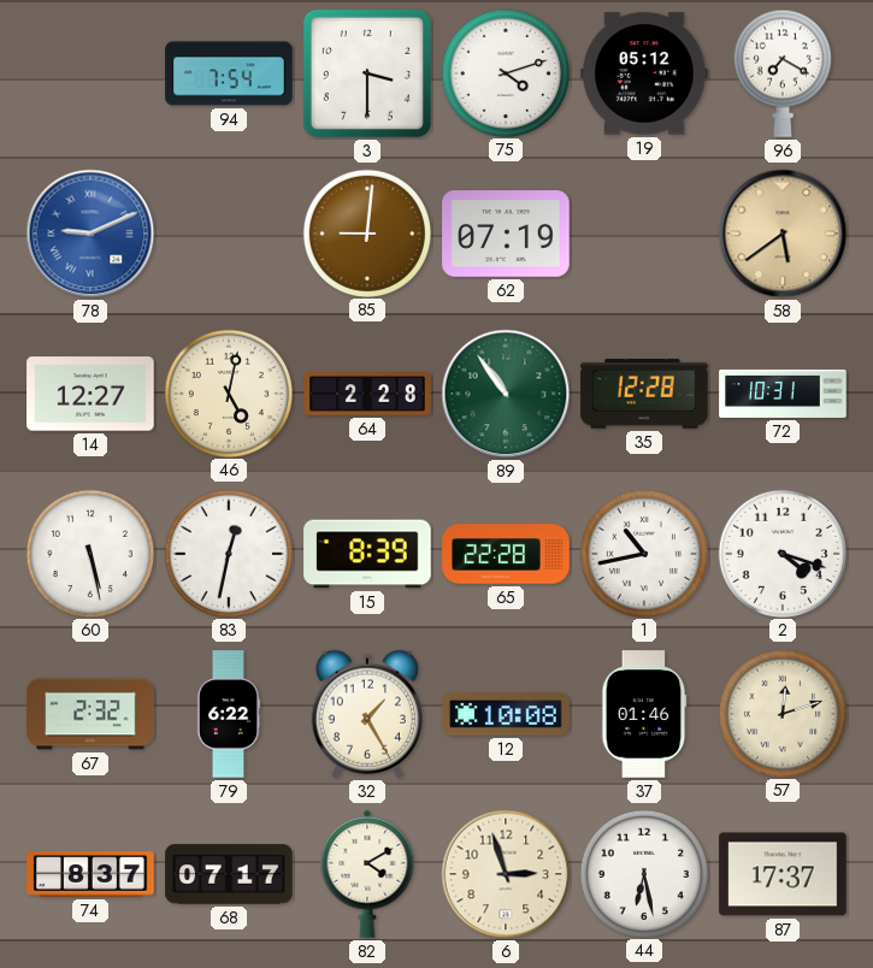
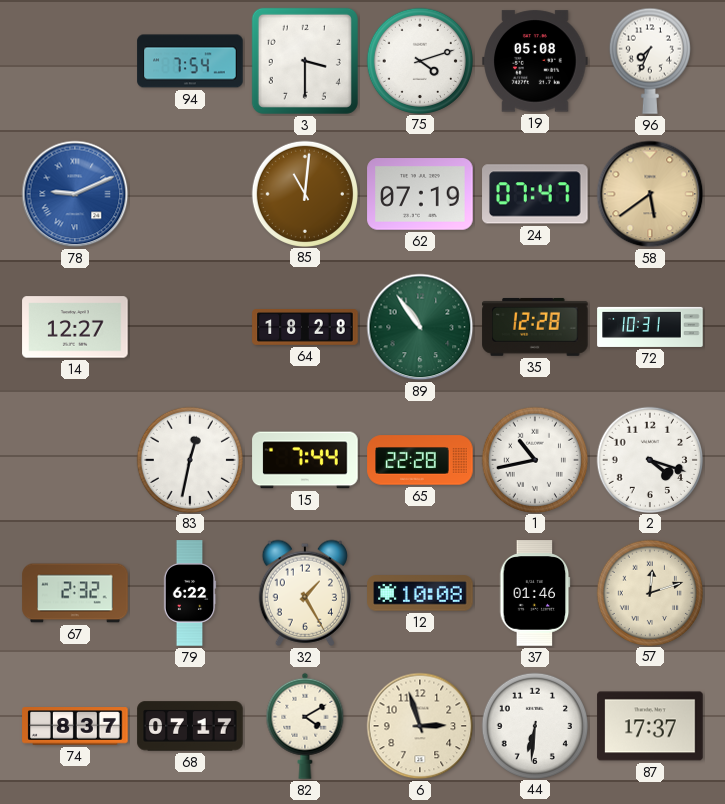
19: 05:12 -> 05:08
96: 7:20 -> 7:34
85: 9:01 -> 11:01
24: none -> 07:47
46: 5:02 -> none
64: 2:28 -> 18:28
60: 5:28 -> none
15: 8:39 -> 7:44
44: 6:28 -> 6:31
